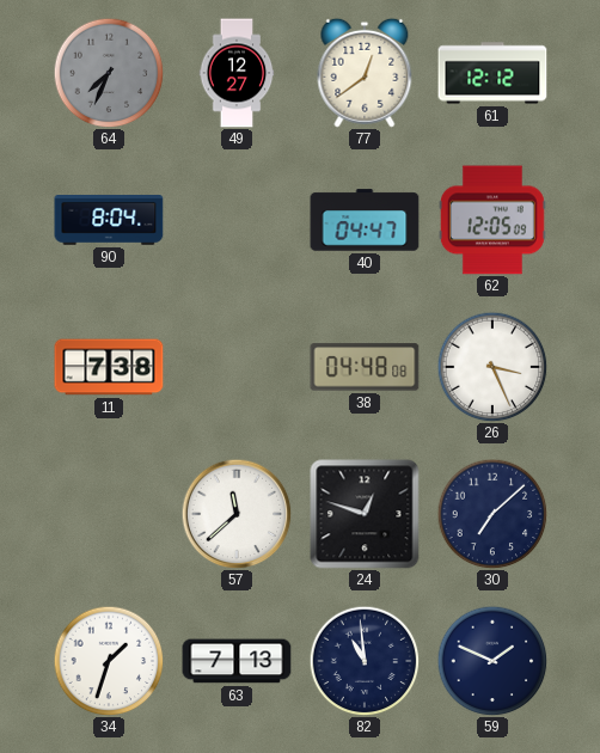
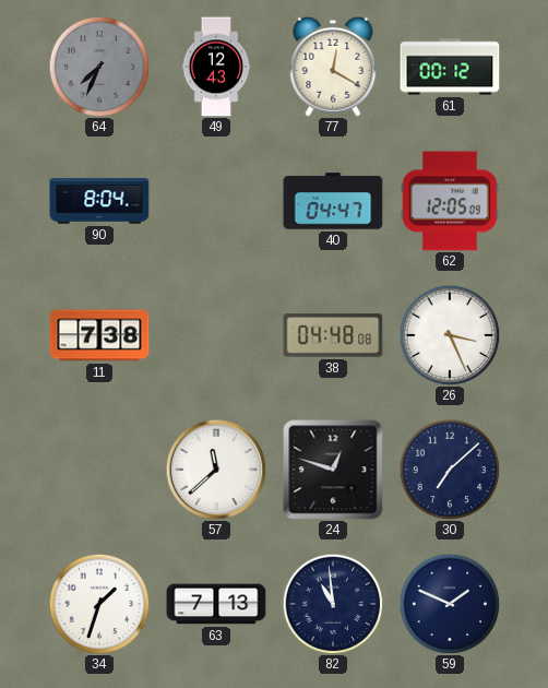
49: 12:27 -> 12:43
77: 12:39 -> 12:20
61: 12:12 -> 00:12
